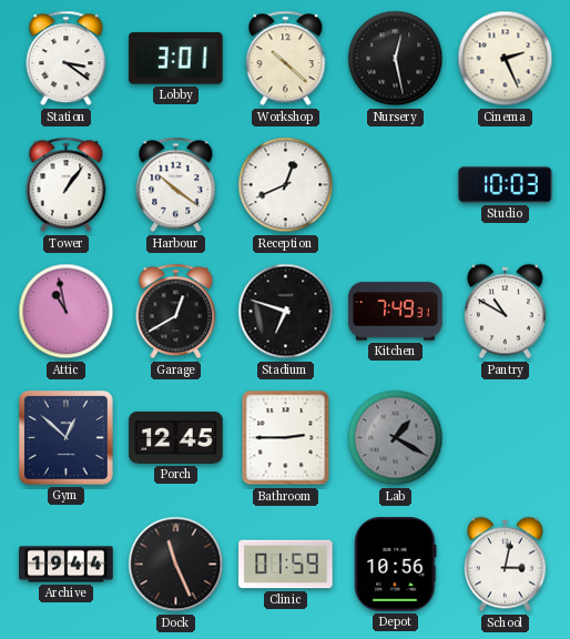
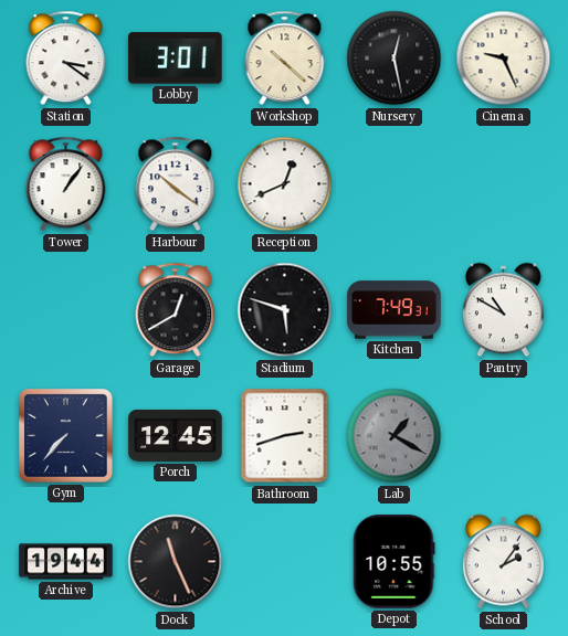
Cinema: 2:26 -> 9:26
Studio: 10:03 -> none
Attic: 10:58 -> none
Stadium: 6:48 -> 5:48
Gym: 12:52 -> 7:37
Bathroom: 2:45 -> 2:42
Clinic: 01:59 -> none
Depot: 10:56 -> 10:55
School: 3:02 -> 2:06
